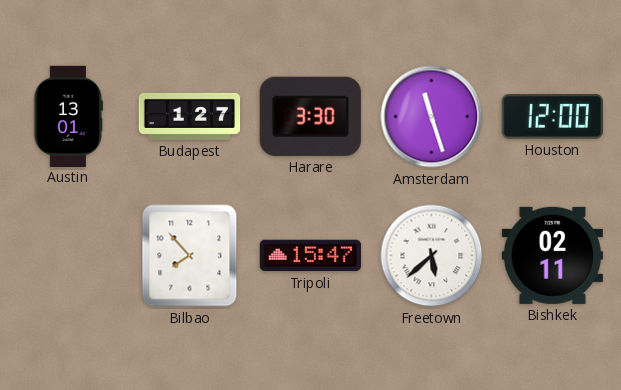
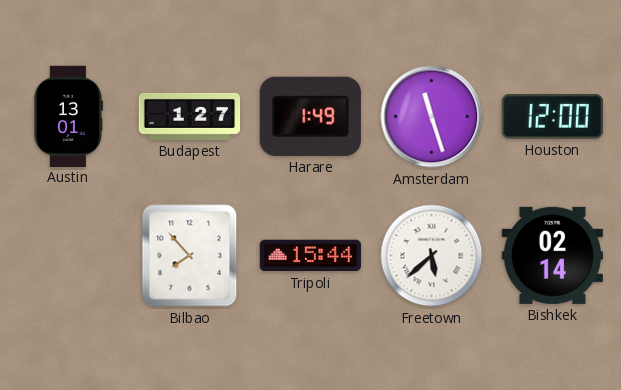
Harare: 3:30 -> 1:49
Tripoli: 15:47 -> 15:44
Bishkek: 02:11 -> 02:14
